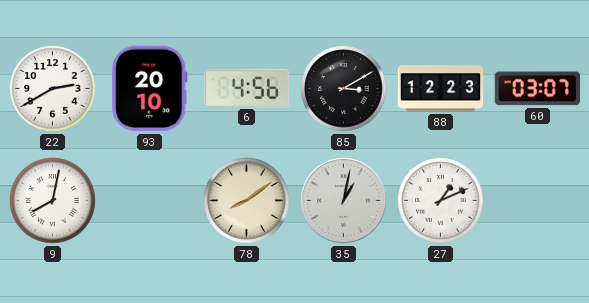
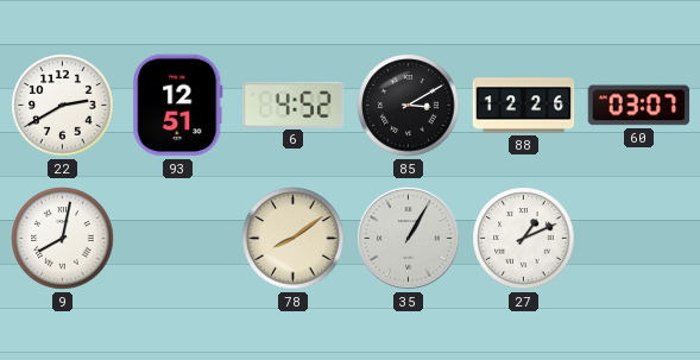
93: 20:10 -> 12:51
6: 4:56 -> 4:52
88: 12:23 -> 12:26
35: 1:02 -> 1:05
